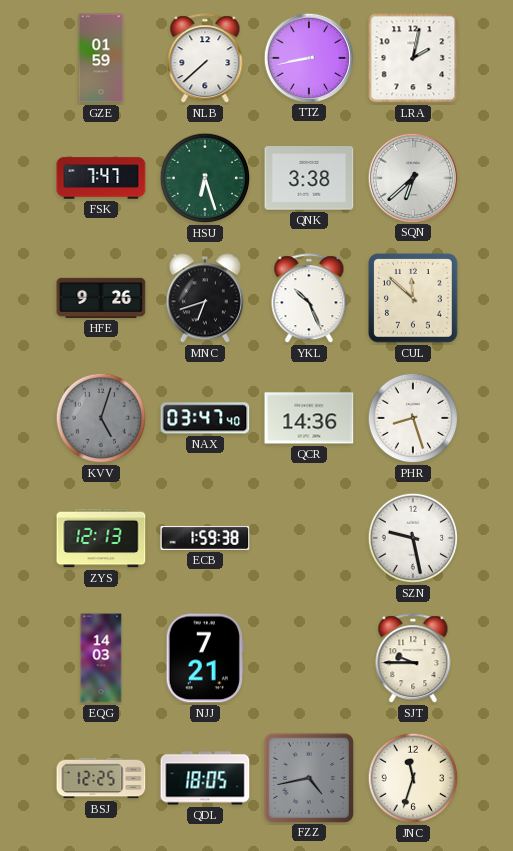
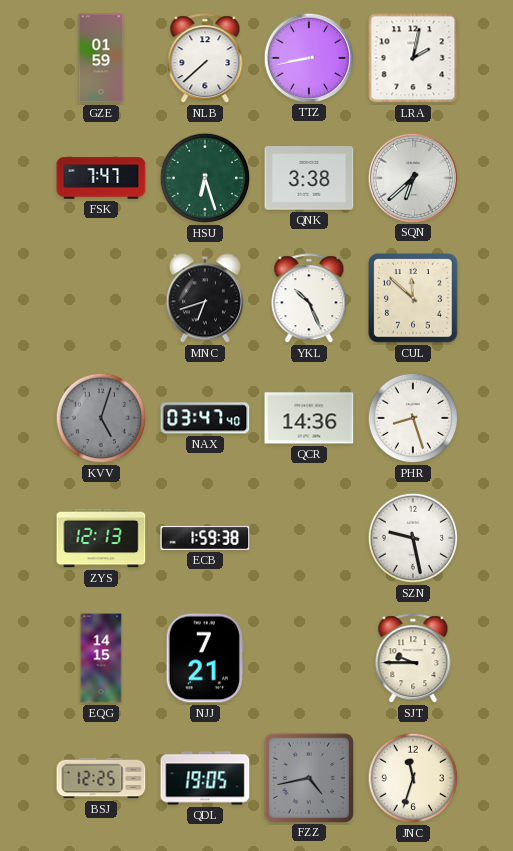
HFE: 9:26 -> none
EQG: 14:03 -> 14:15
QDL: 18:05 -> 19:05
